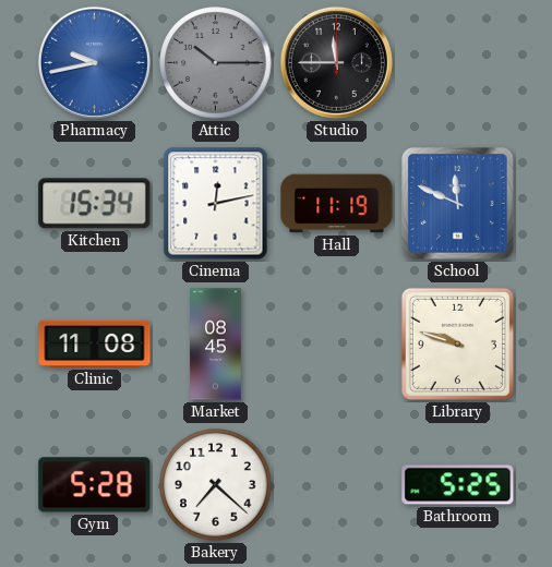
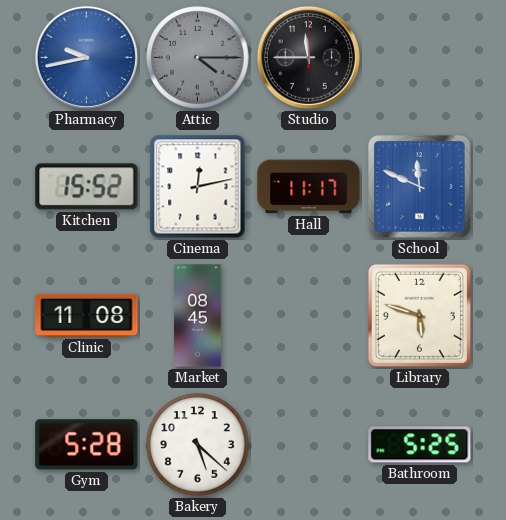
Attic: 10:15 -> 4:15
Kitchen: 15:34 -> 15:52
Hall: 11:19 -> 11:17
Library: 9:48 -> 5:48
Bakery: 7:22 -> 5:22
